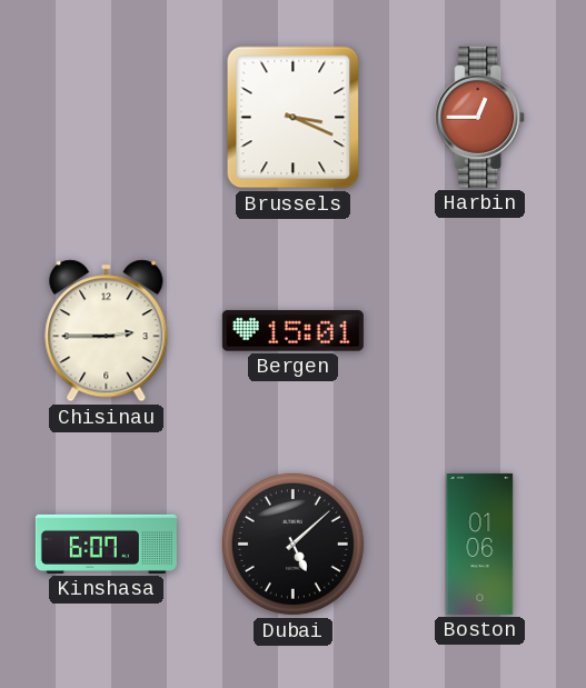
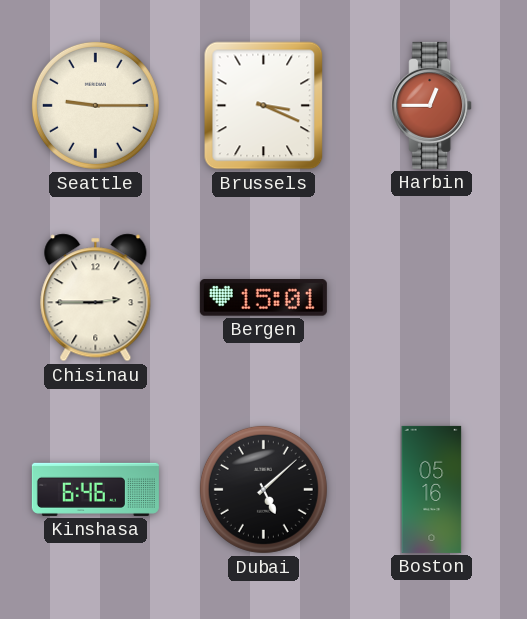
Seattle: none -> 9:15
Kinshasa: 6:07 -> 6:46
Boston: 01:06 -> 05:16
